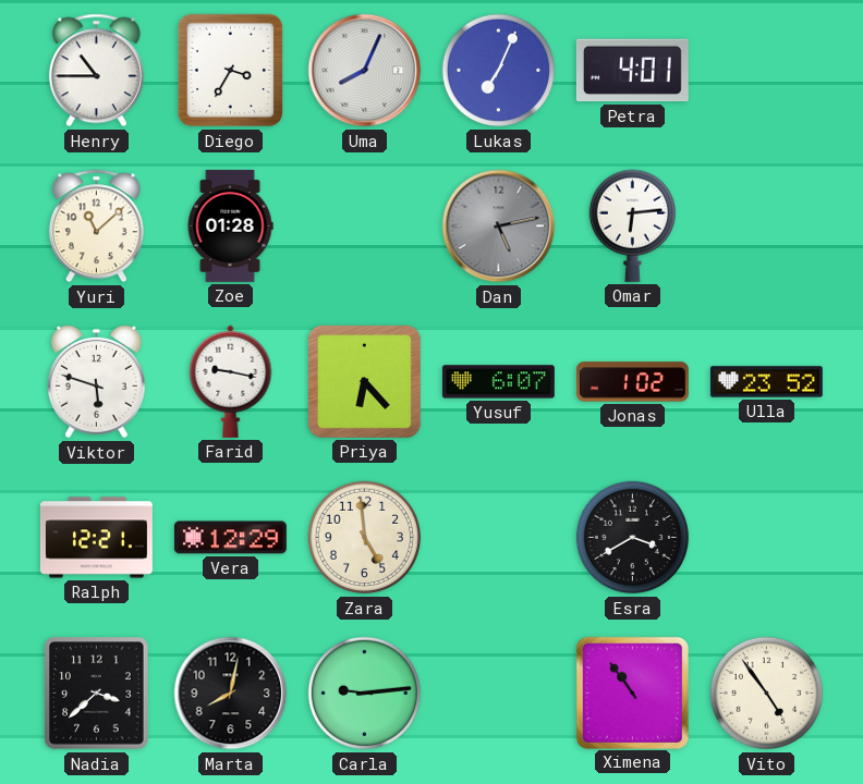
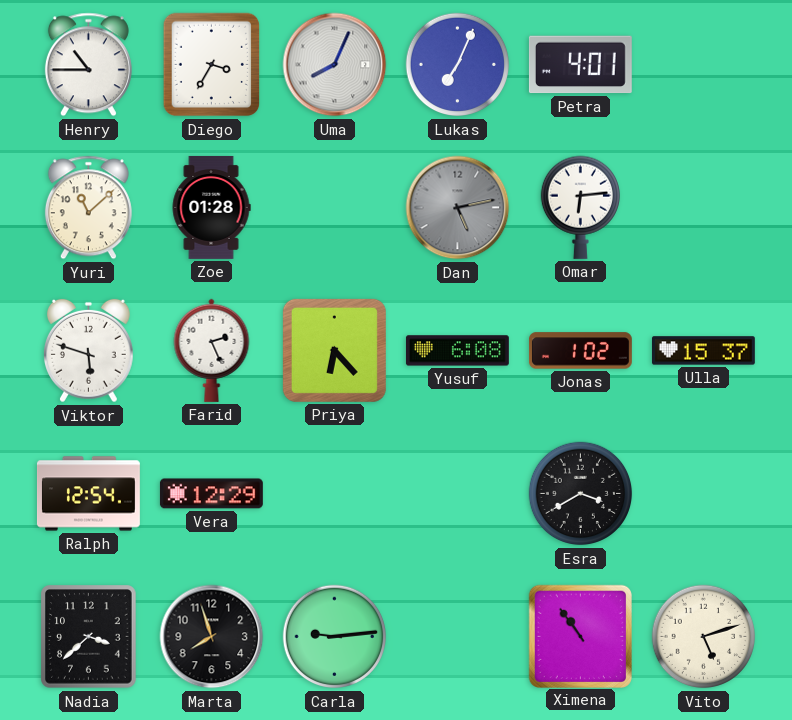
Farid: 9:17 -> 2:26
Yusuf: 6:07 -> 6:08
Ulla: 23:52 -> 15:37
Ralph: 12:21 -> 12:54
Zara: 4:59 -> none
Marta: 8:02 -> 7:57
Vito: 4:54 -> 5:12
